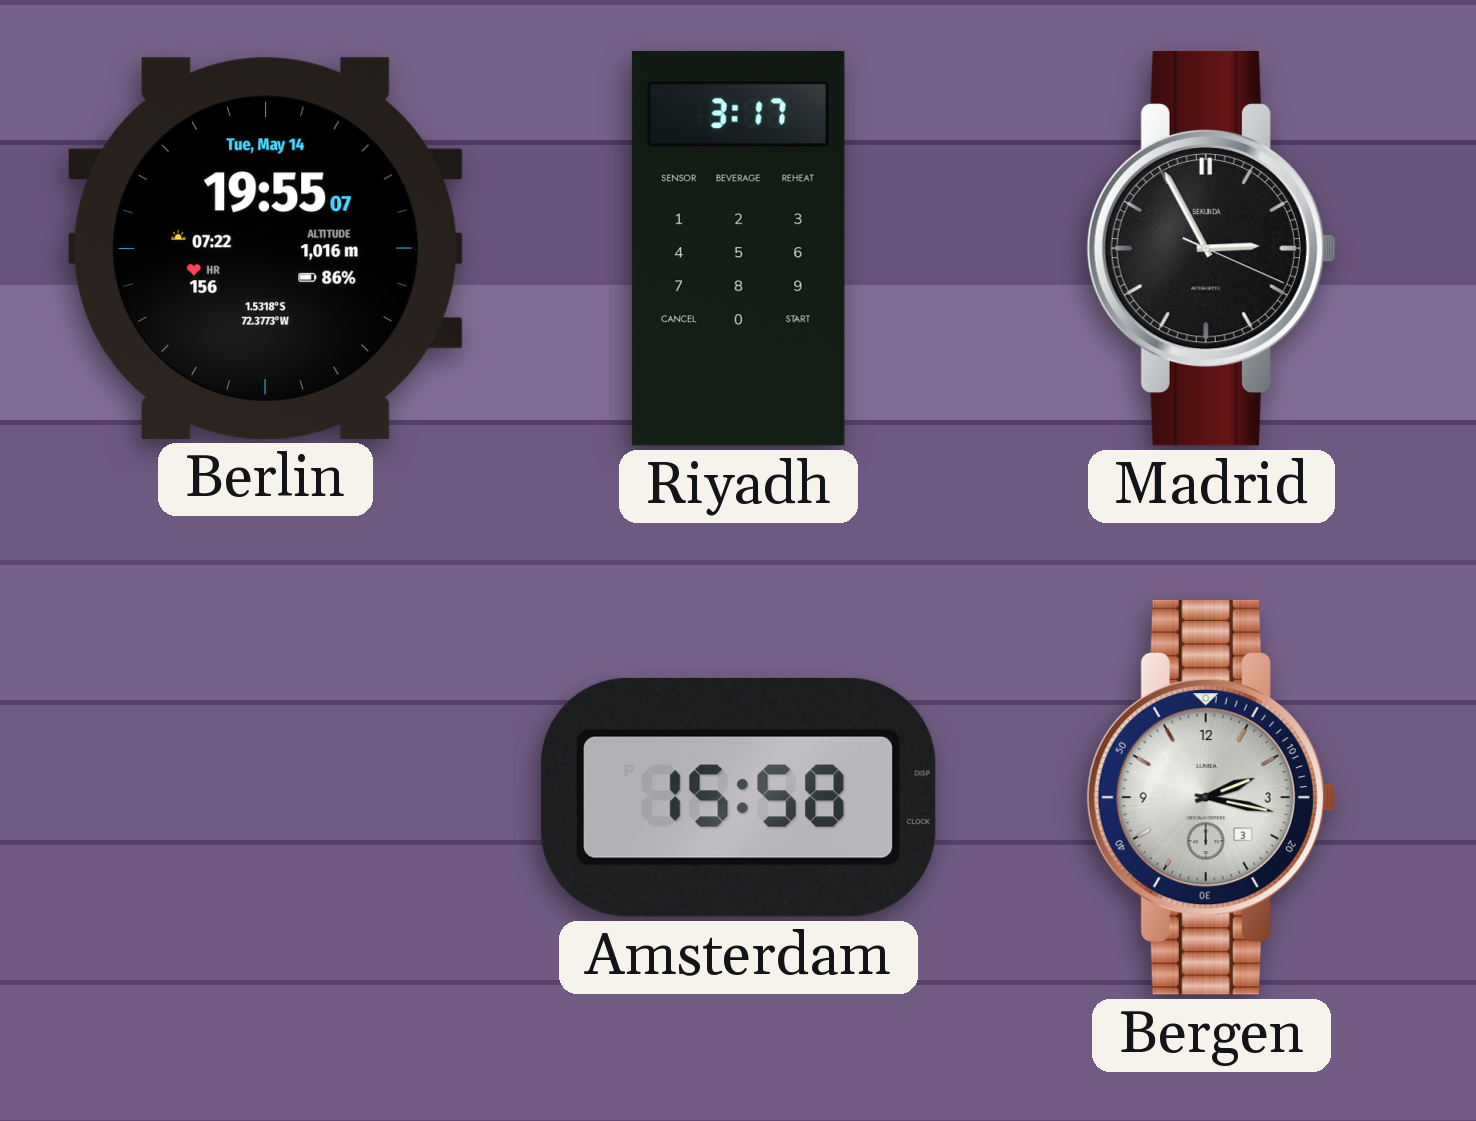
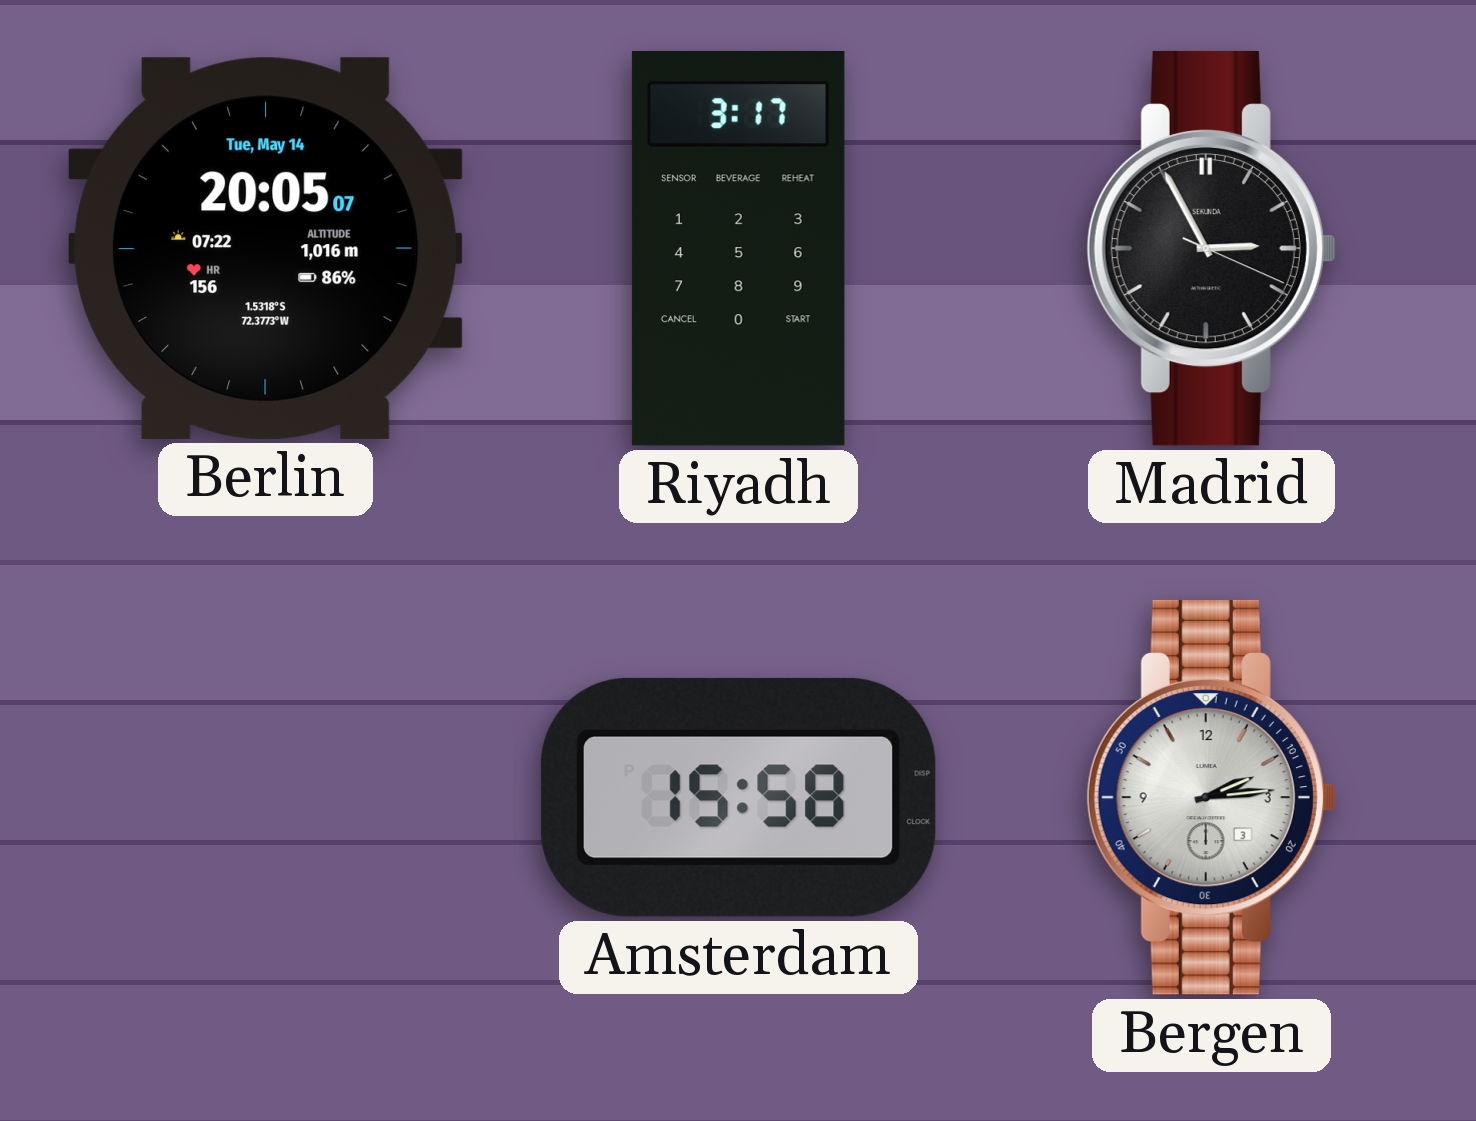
Berlin: 19:55 -> 20:05
Bergen: 2:17 -> 2:14
